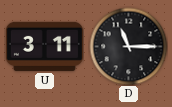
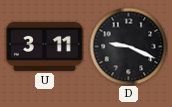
D: 11:15 -> 9:19
